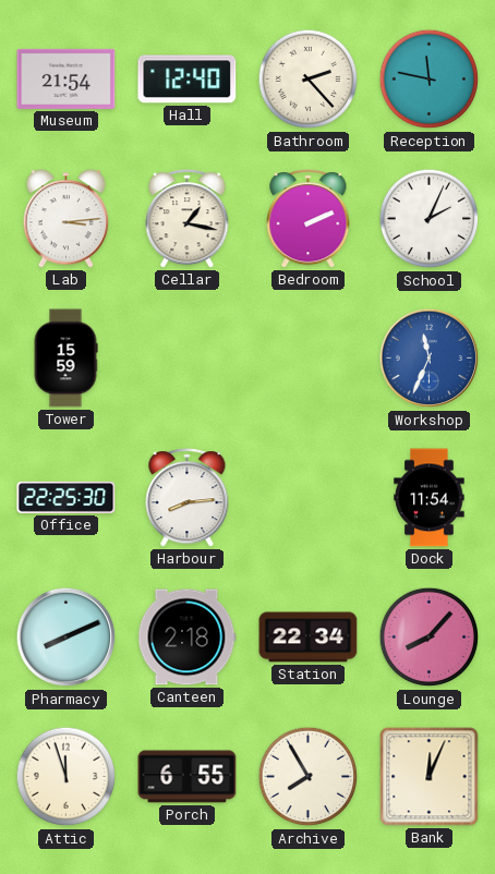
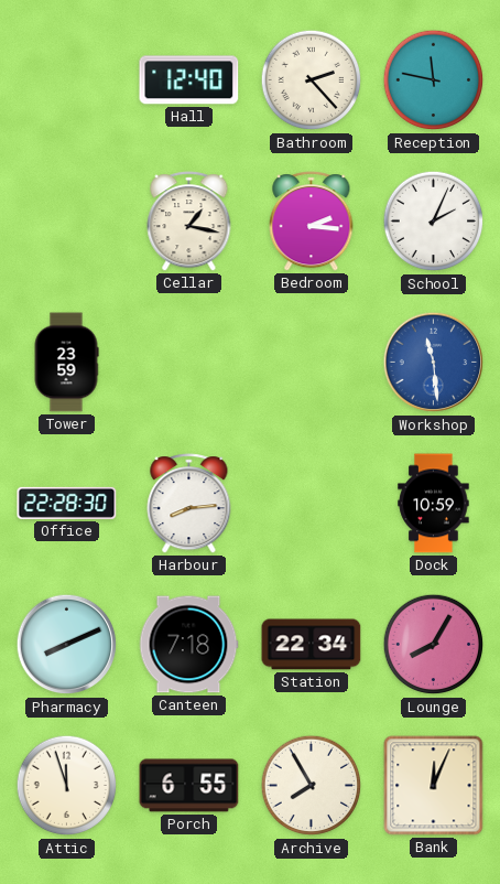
Museum: 21:54 -> none
Lab: 3:14 -> none
Bedroom: 2:11 -> 2:16
Tower: 15:59 -> 23:59
Workshop: 11:34 -> 11:29
Office: 22:25 -> 22:28
Dock: 11:54 -> 10:59
Canteen: 2:18 -> 7:18
Lounge: 8:07 -> 8:05
